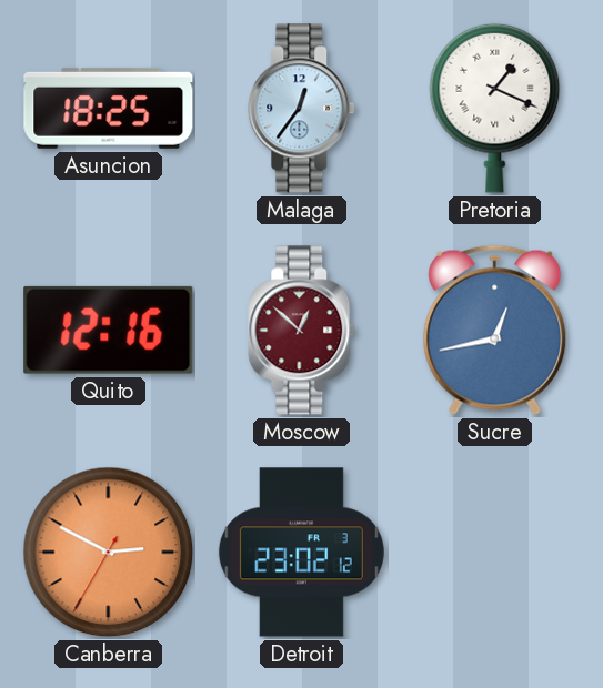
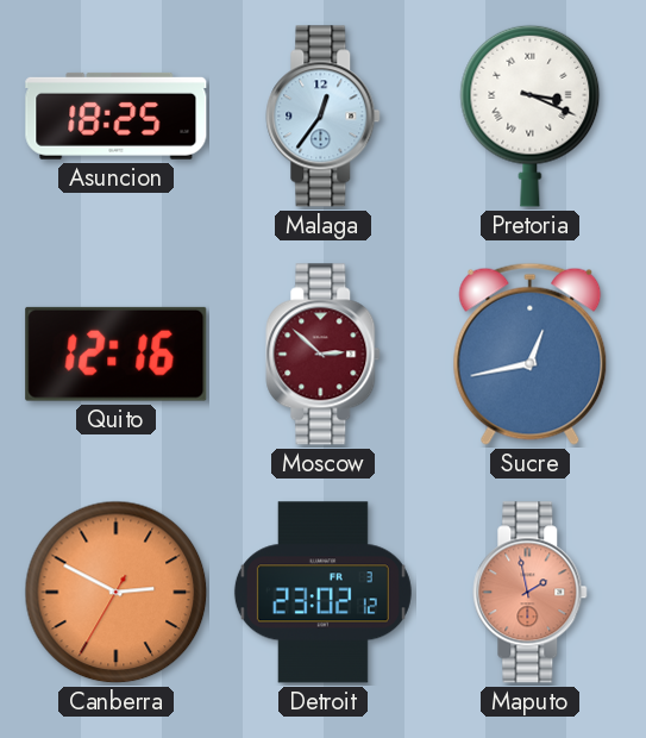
Pretoria: 1:19 -> 3:19
Moscow: 12:52 -> 2:52
Maputo: none -> 1:58
